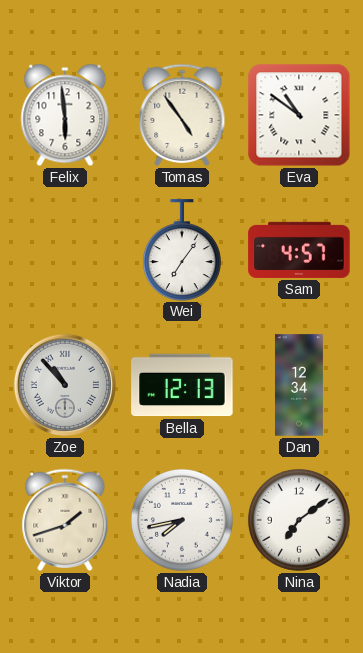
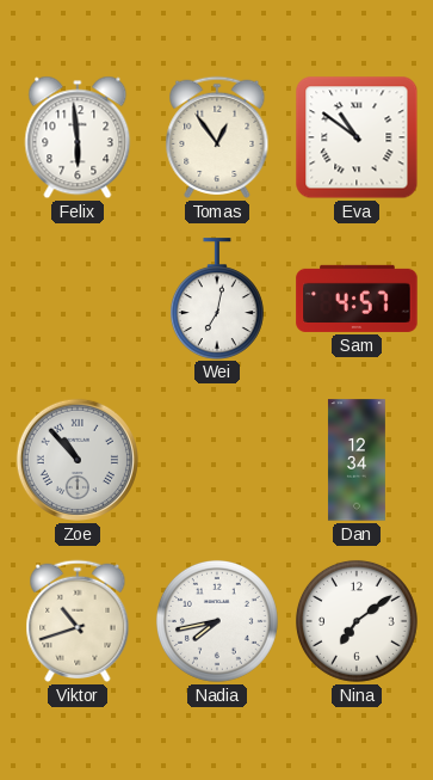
Tomas: 4:54 -> 12:54
Wei: 7:06 -> 7:02
Bella: 12:13 -> none
Viktor: 1:42 -> 10:42
